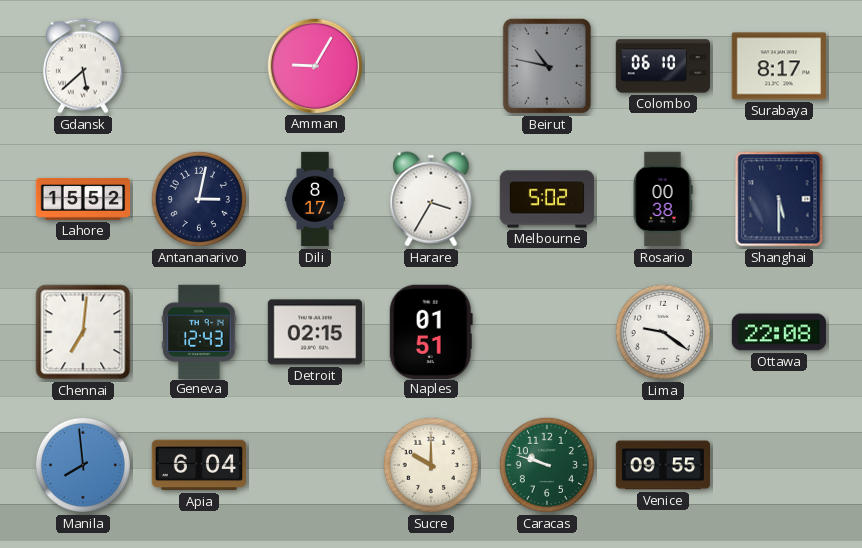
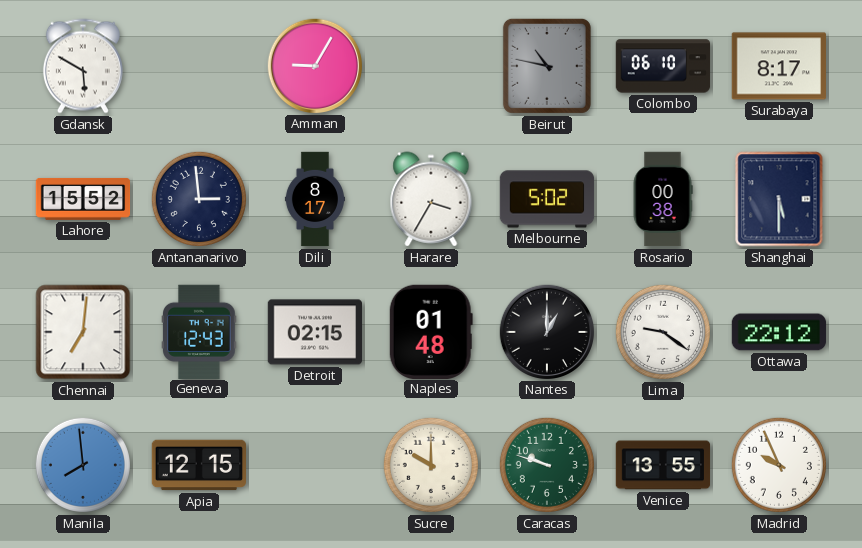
Gdansk: 5:38 -> 5:50
Antananarivo: 3:02 -> 2:59
Naples: 01:51 -> 01:48
Nantes: none -> 1:00
Ottawa: 22:08 -> 22:12
Apia: 6:04 -> 12:15
Venice: 09:55 -> 13:55
Madrid: none -> 9:56
